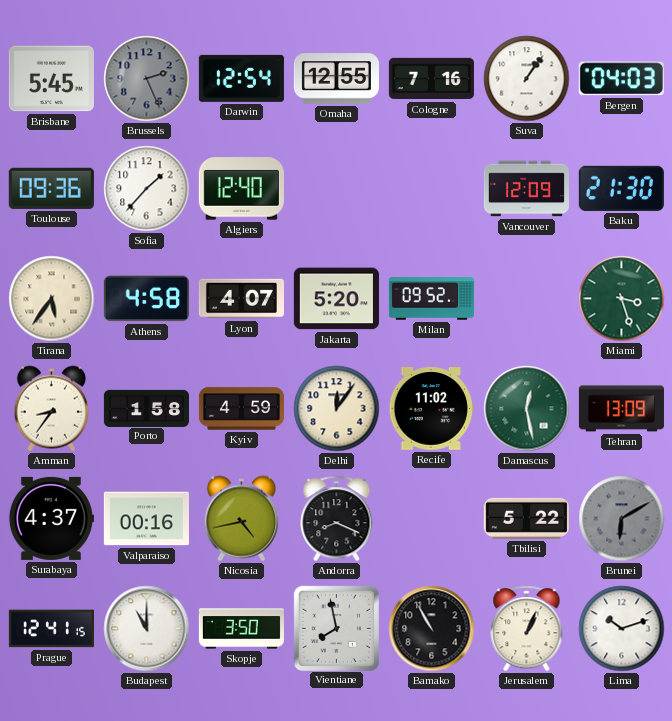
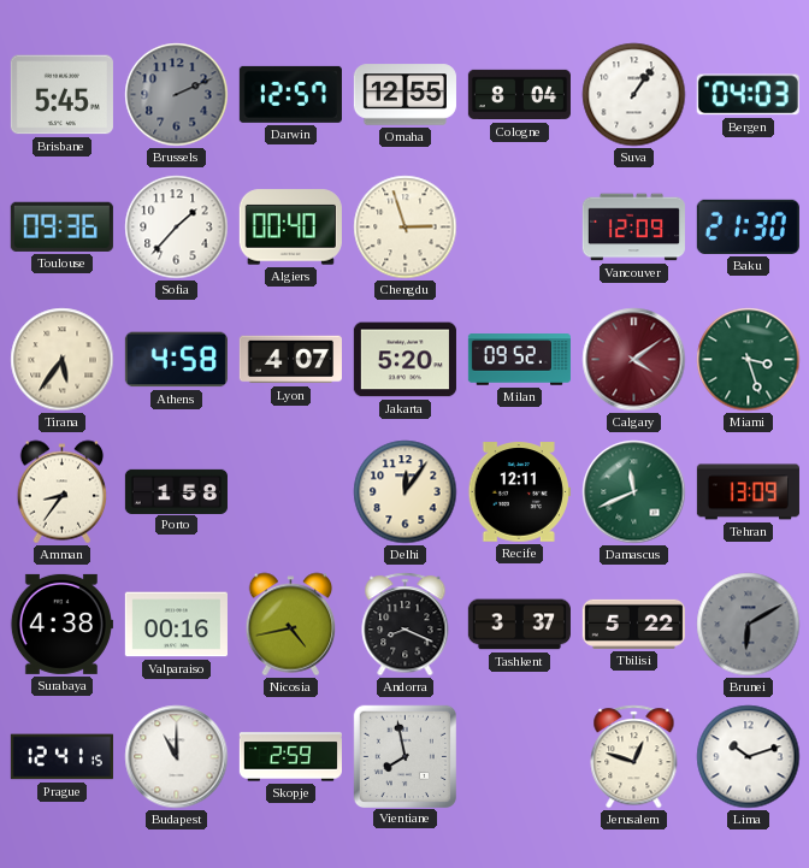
Brussels: 2:26 -> 2:11
Darwin: 12:54 -> 12:57
Cologne: 7:16 -> 8:04
Algiers: 12:40 -> 00:40
Chengdu: none -> 2:57
Calgary: none -> 4:09
Kyiv: 4:59 -> none
Recife: 11:02 -> 12:11
Damascus: 12:28 -> 11:41
Surabaya: 4:37 -> 4:38
Tashkent: none -> 3:37
Skopje: 3:50 -> 2:59
Bamako: 10:55 -> none
Jerusalem: 1:04 -> 12:48
